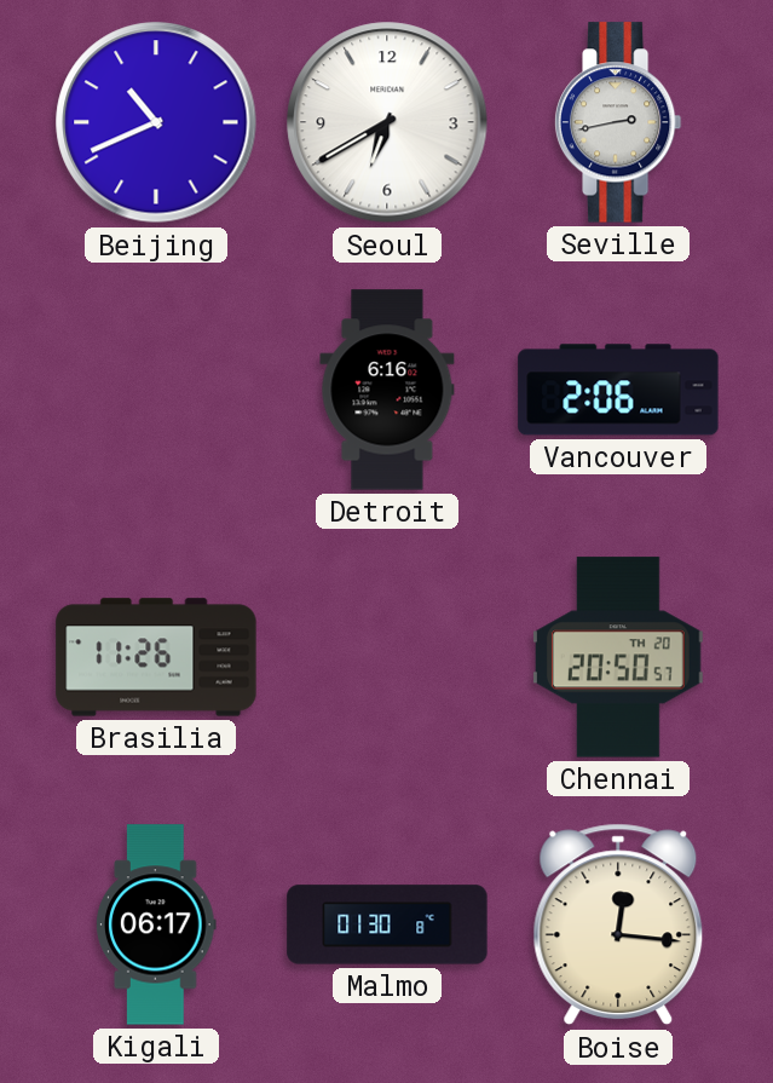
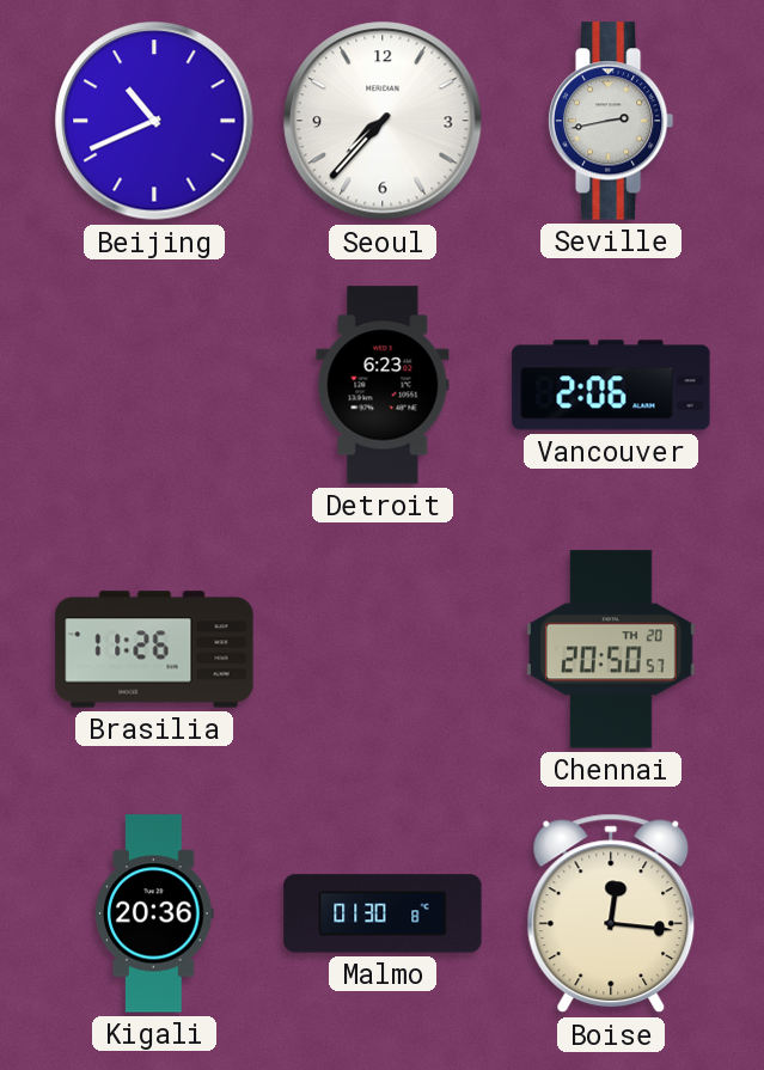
Seoul: 6:40 -> 7:37
Detroit: 6:16 -> 6:23
Kigali: 06:17 -> 20:36
